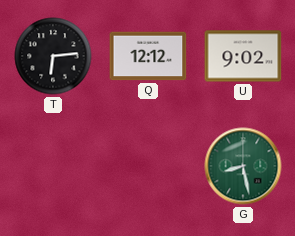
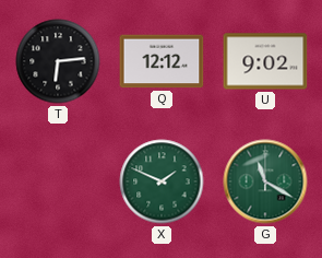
X: none -> 1:49
G: 8:28 -> 11:20
